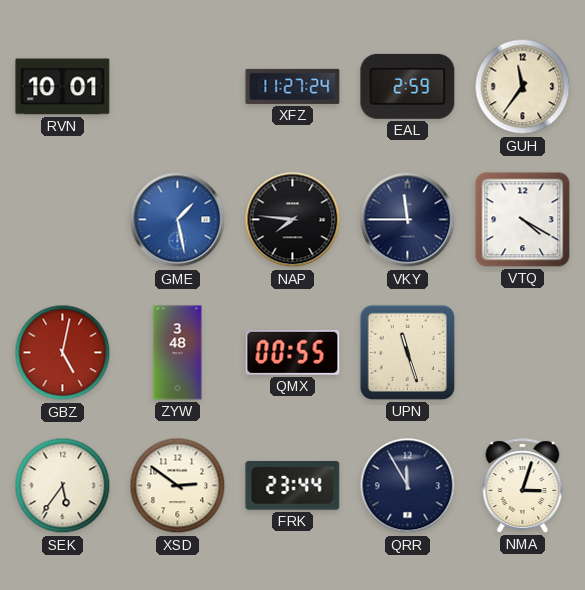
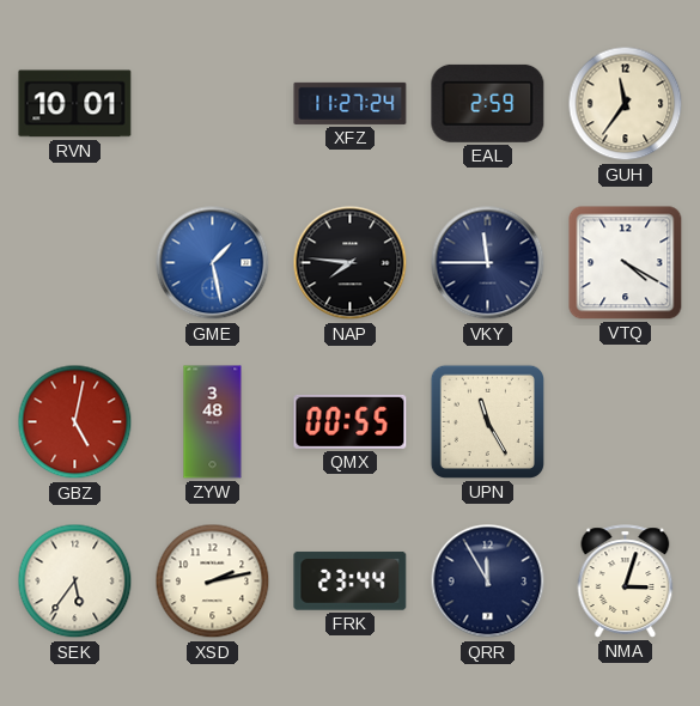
UPN: 11:27 -> 11:25
XSD: 2:51 -> 2:13
